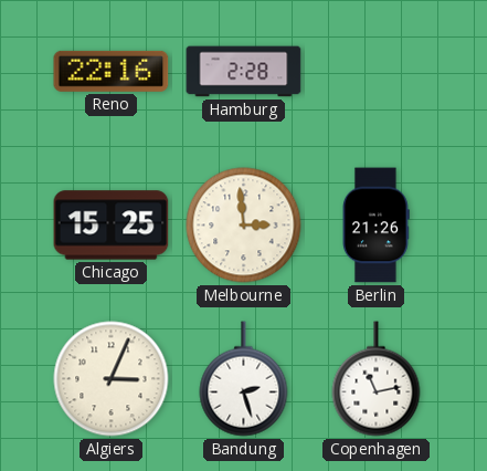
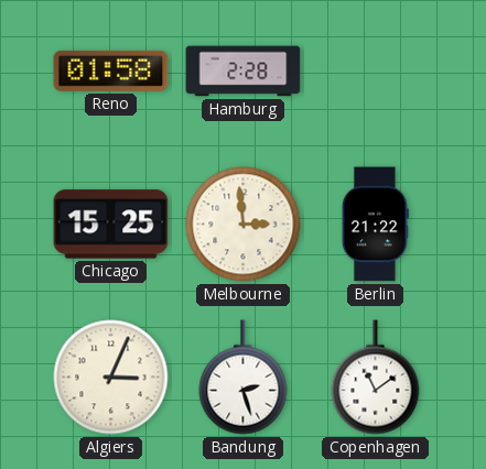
Reno: 22:16 -> 01:58
Berlin: 21:26 -> 21:22
Copenhagen: 11:13 -> 11:09
